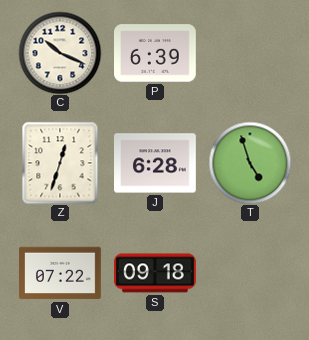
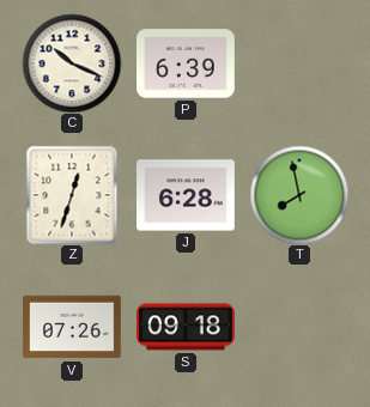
T: 4:57 -> 7:58
V: 07:22 -> 07:26
